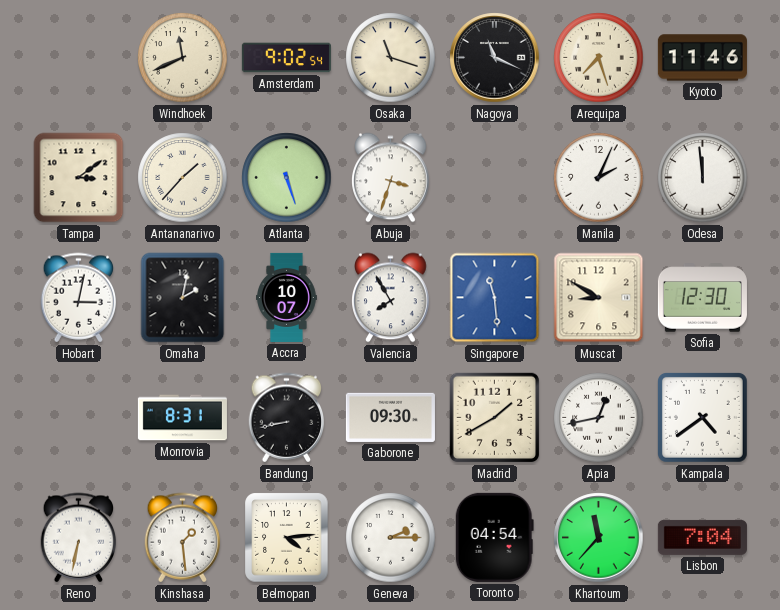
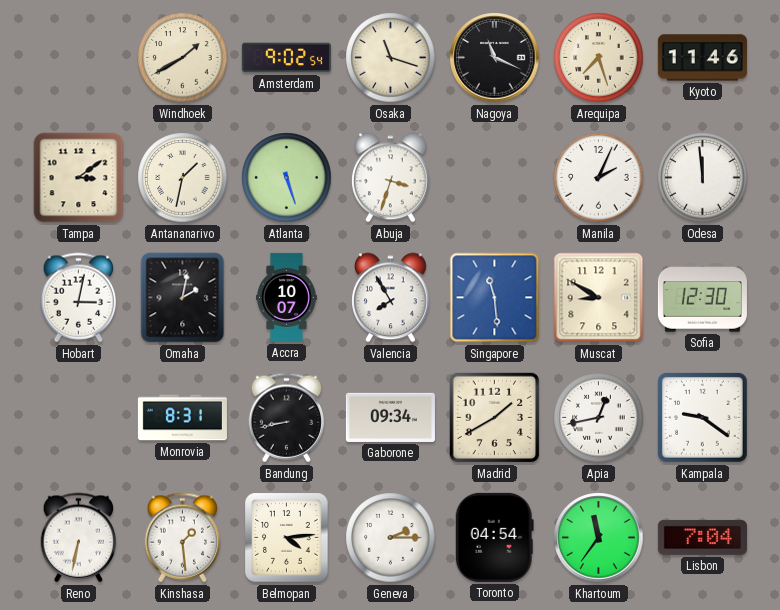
Windhoek: 11:41 -> 1:40
Antananarivo: 1:37 -> 1:32
Gaborone: 09:30 -> 09:34
Kampala: 4:39 -> 9:21
Khartoum: 11:37 -> 11:36
